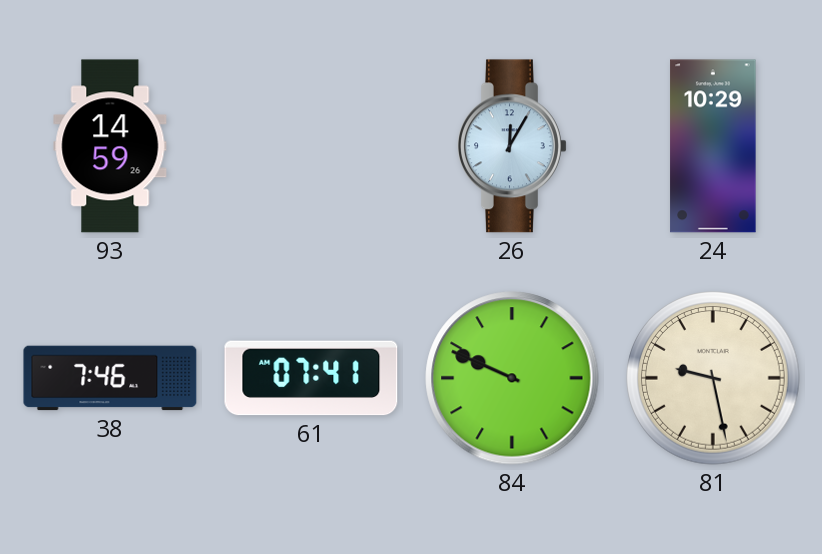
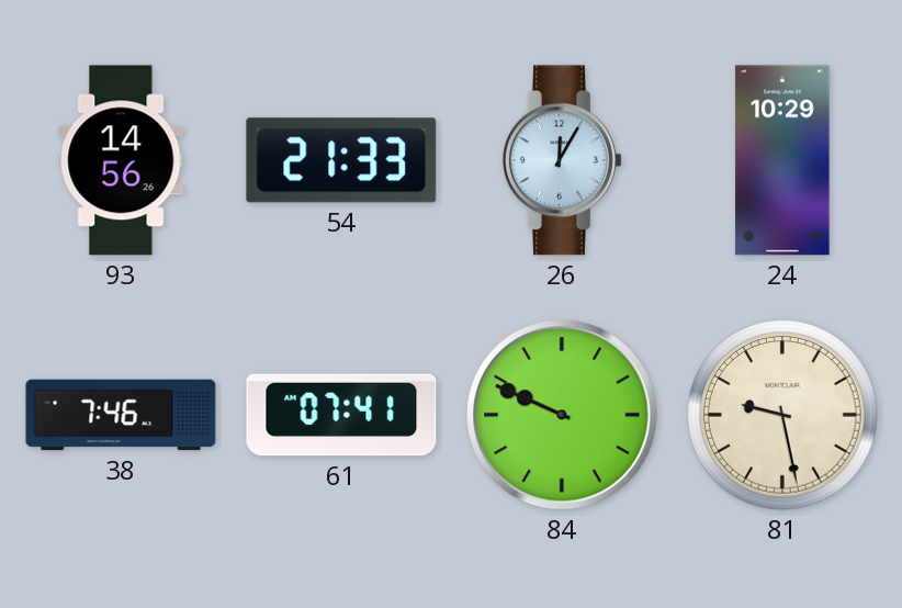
93: 14:59 -> 14:56
54: none -> 21:33
